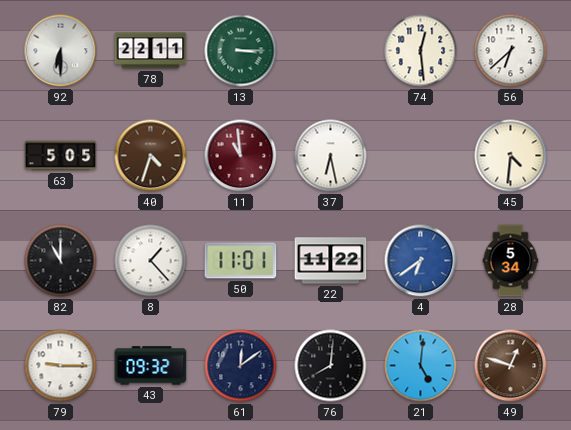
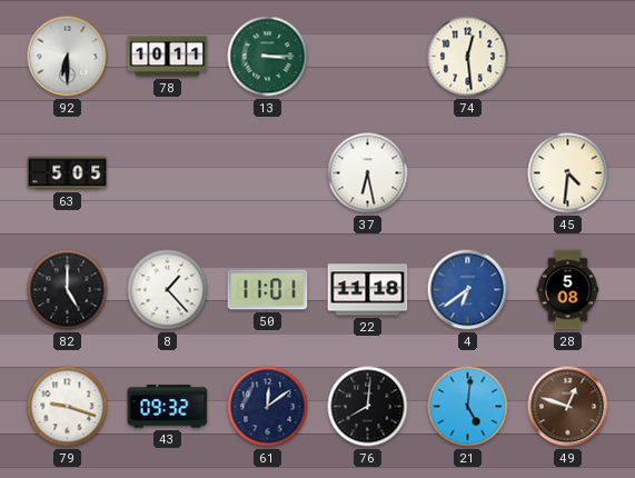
78: 22:11 -> 10:11
56: 6:38 -> none
40: 4:33 -> none
11: 10:59 -> none
82: 11:00 -> 5:00
22: 11:22 -> 11:18
28: 5:34 -> 5:08
79: 9:15 -> 9:18
